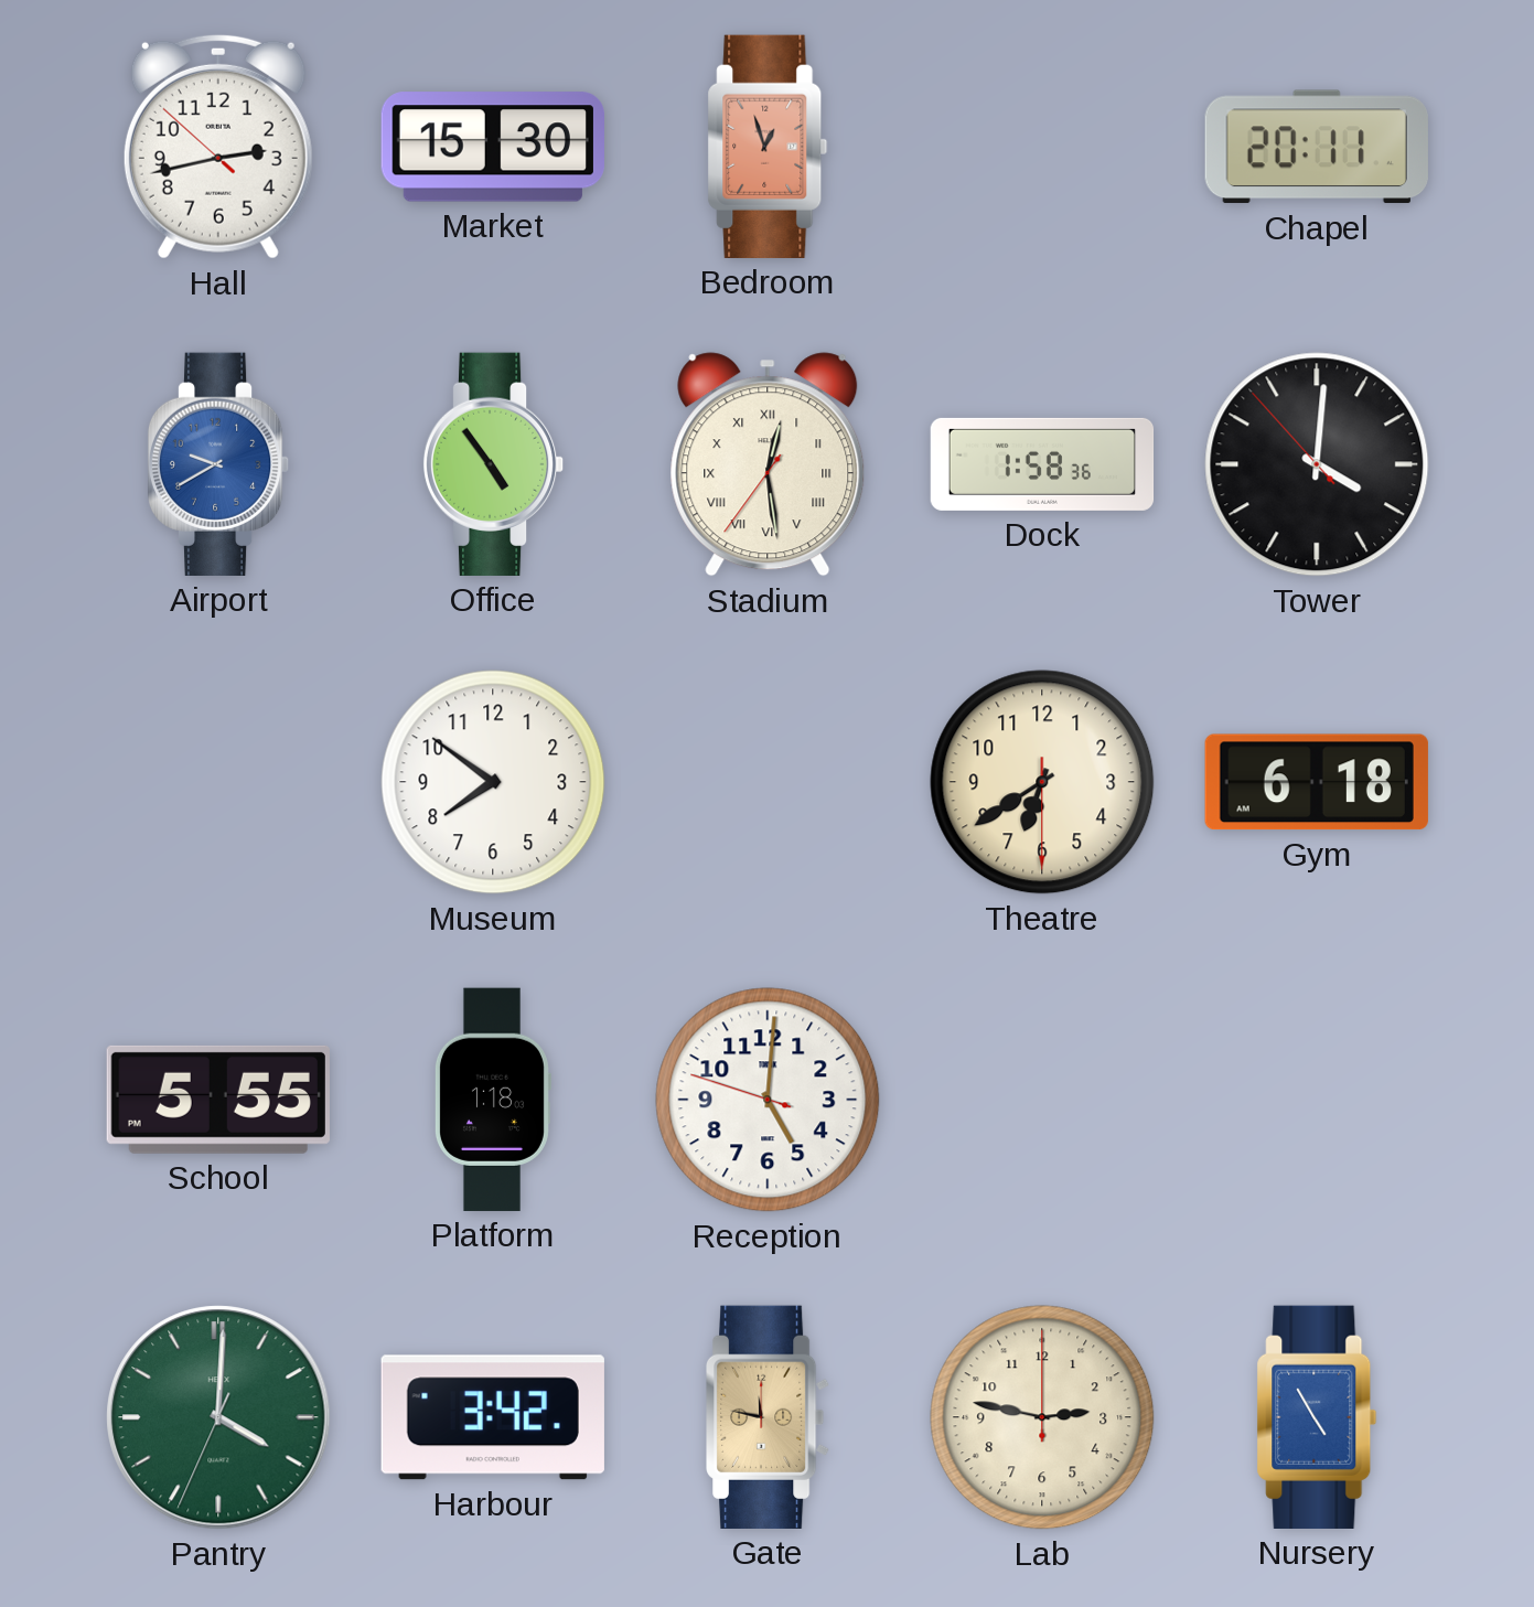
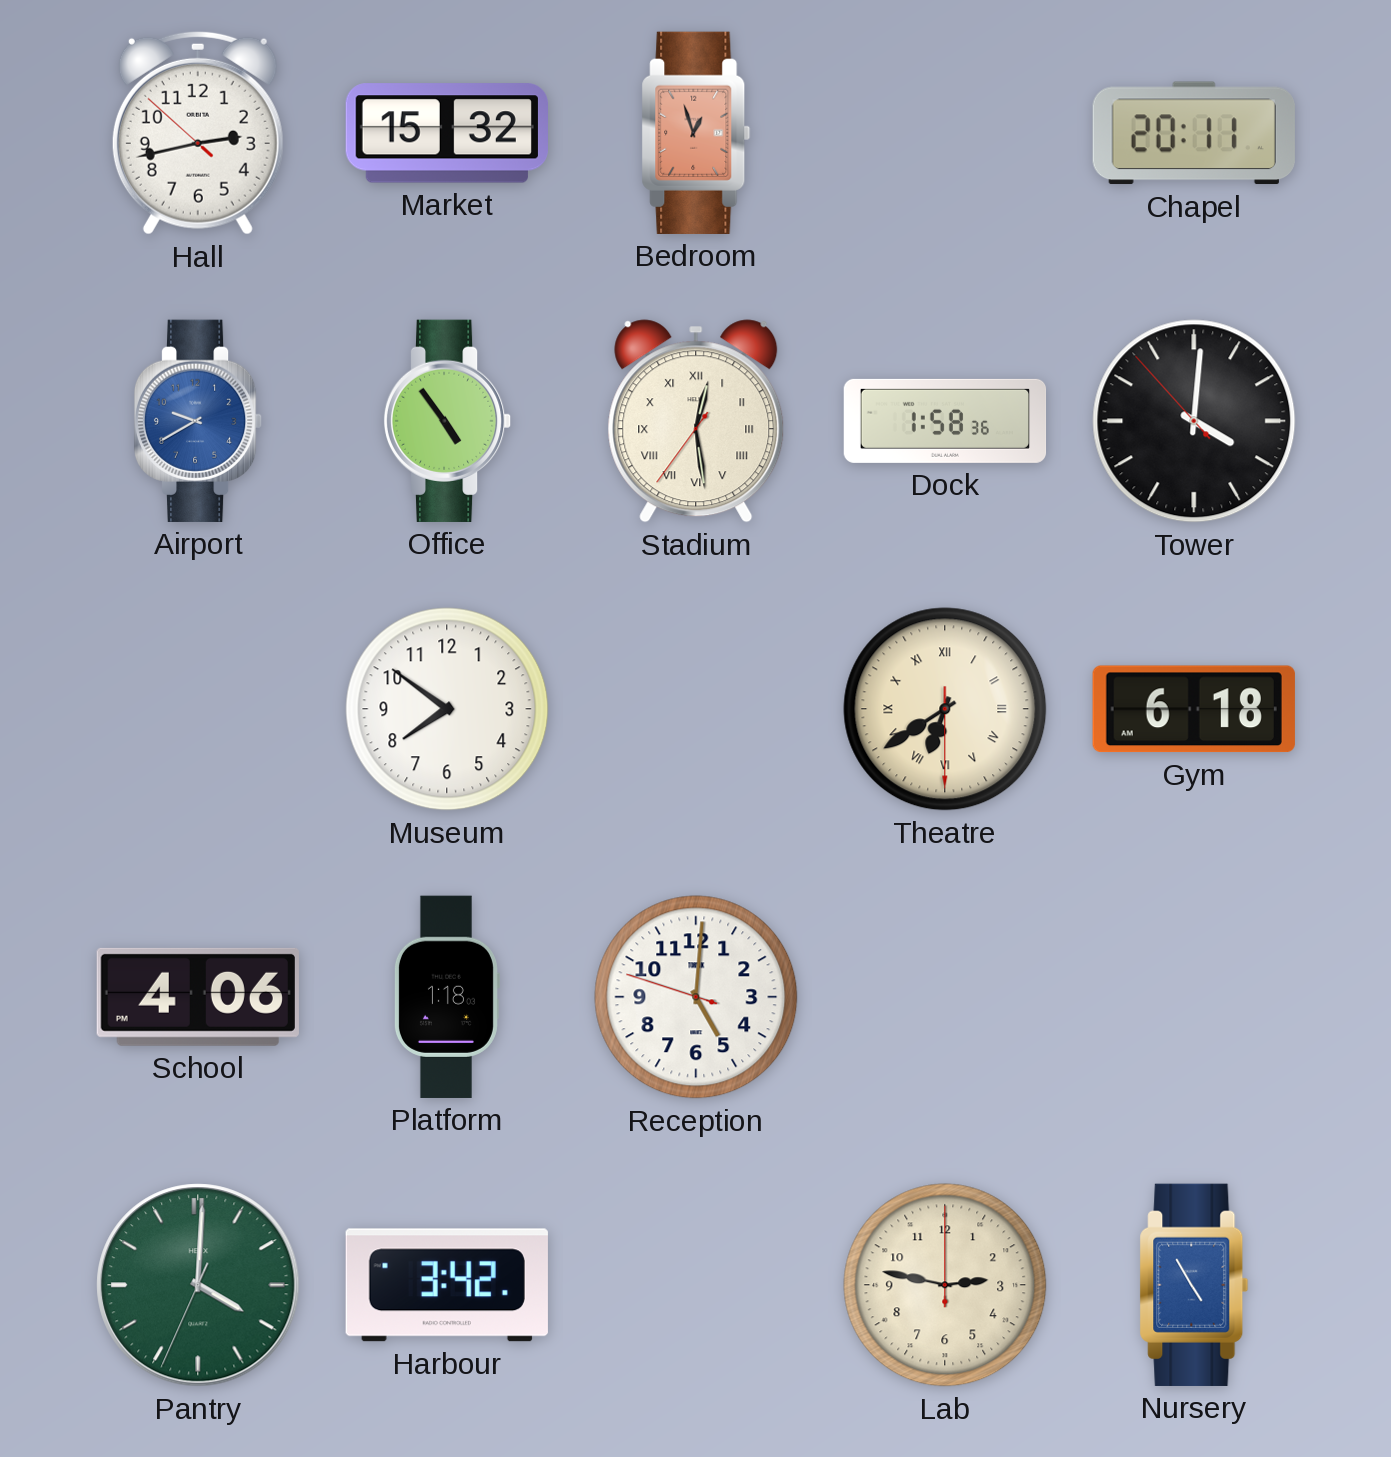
Market: 15:30 -> 15:32
Theatre numerals: Arabic -> Roman
School: 5:55 -> 4:06
Gate: 11:47 -> none
